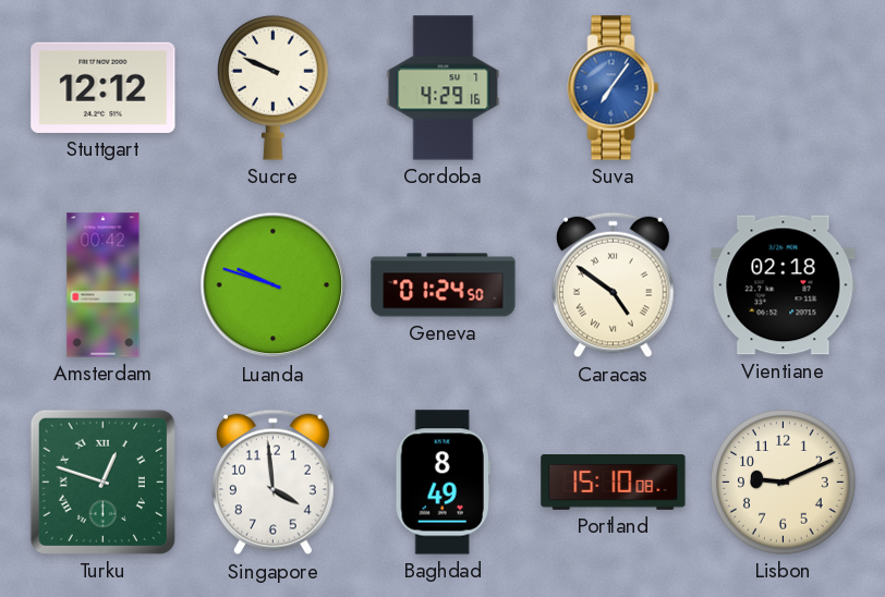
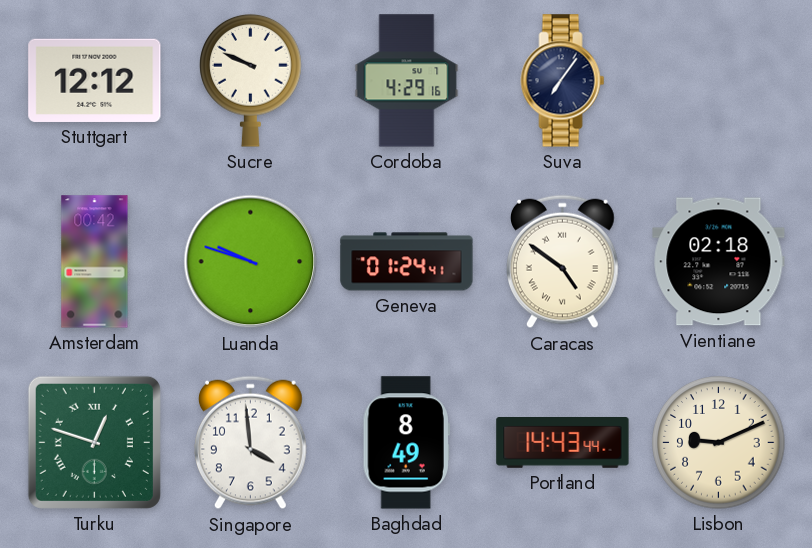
Suva dial: blue -> navy
Geneva: 01:24:50 -> 01:24:41
Portland: 15:10 -> 14:43
